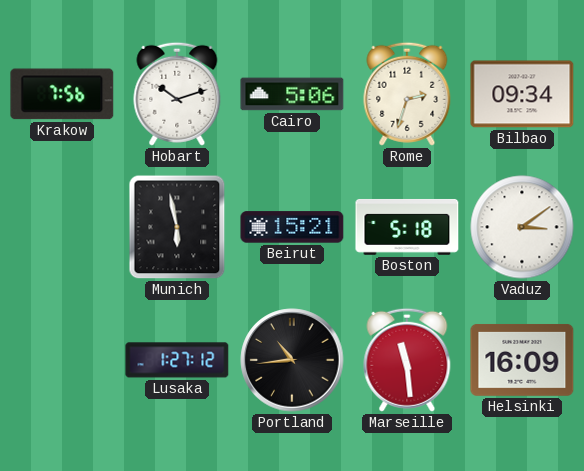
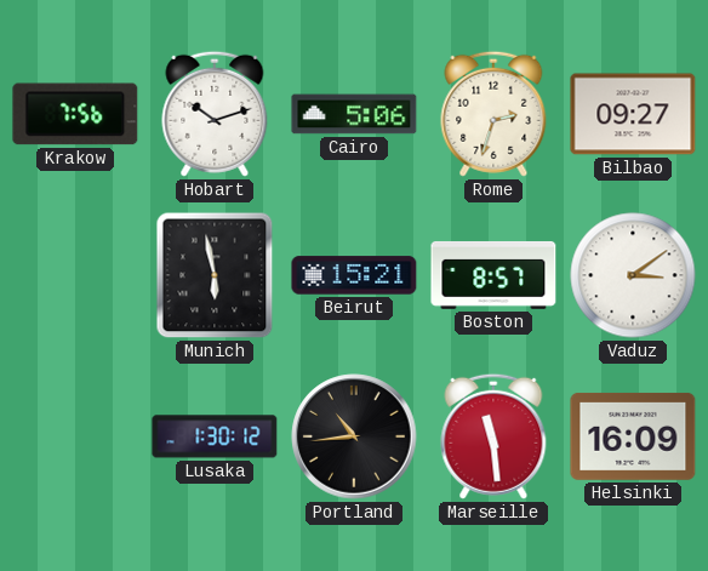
Bilbao: 09:34 -> 09:27
Boston: 5:18 -> 8:57
Lusaka: 1:27 -> 1:30
